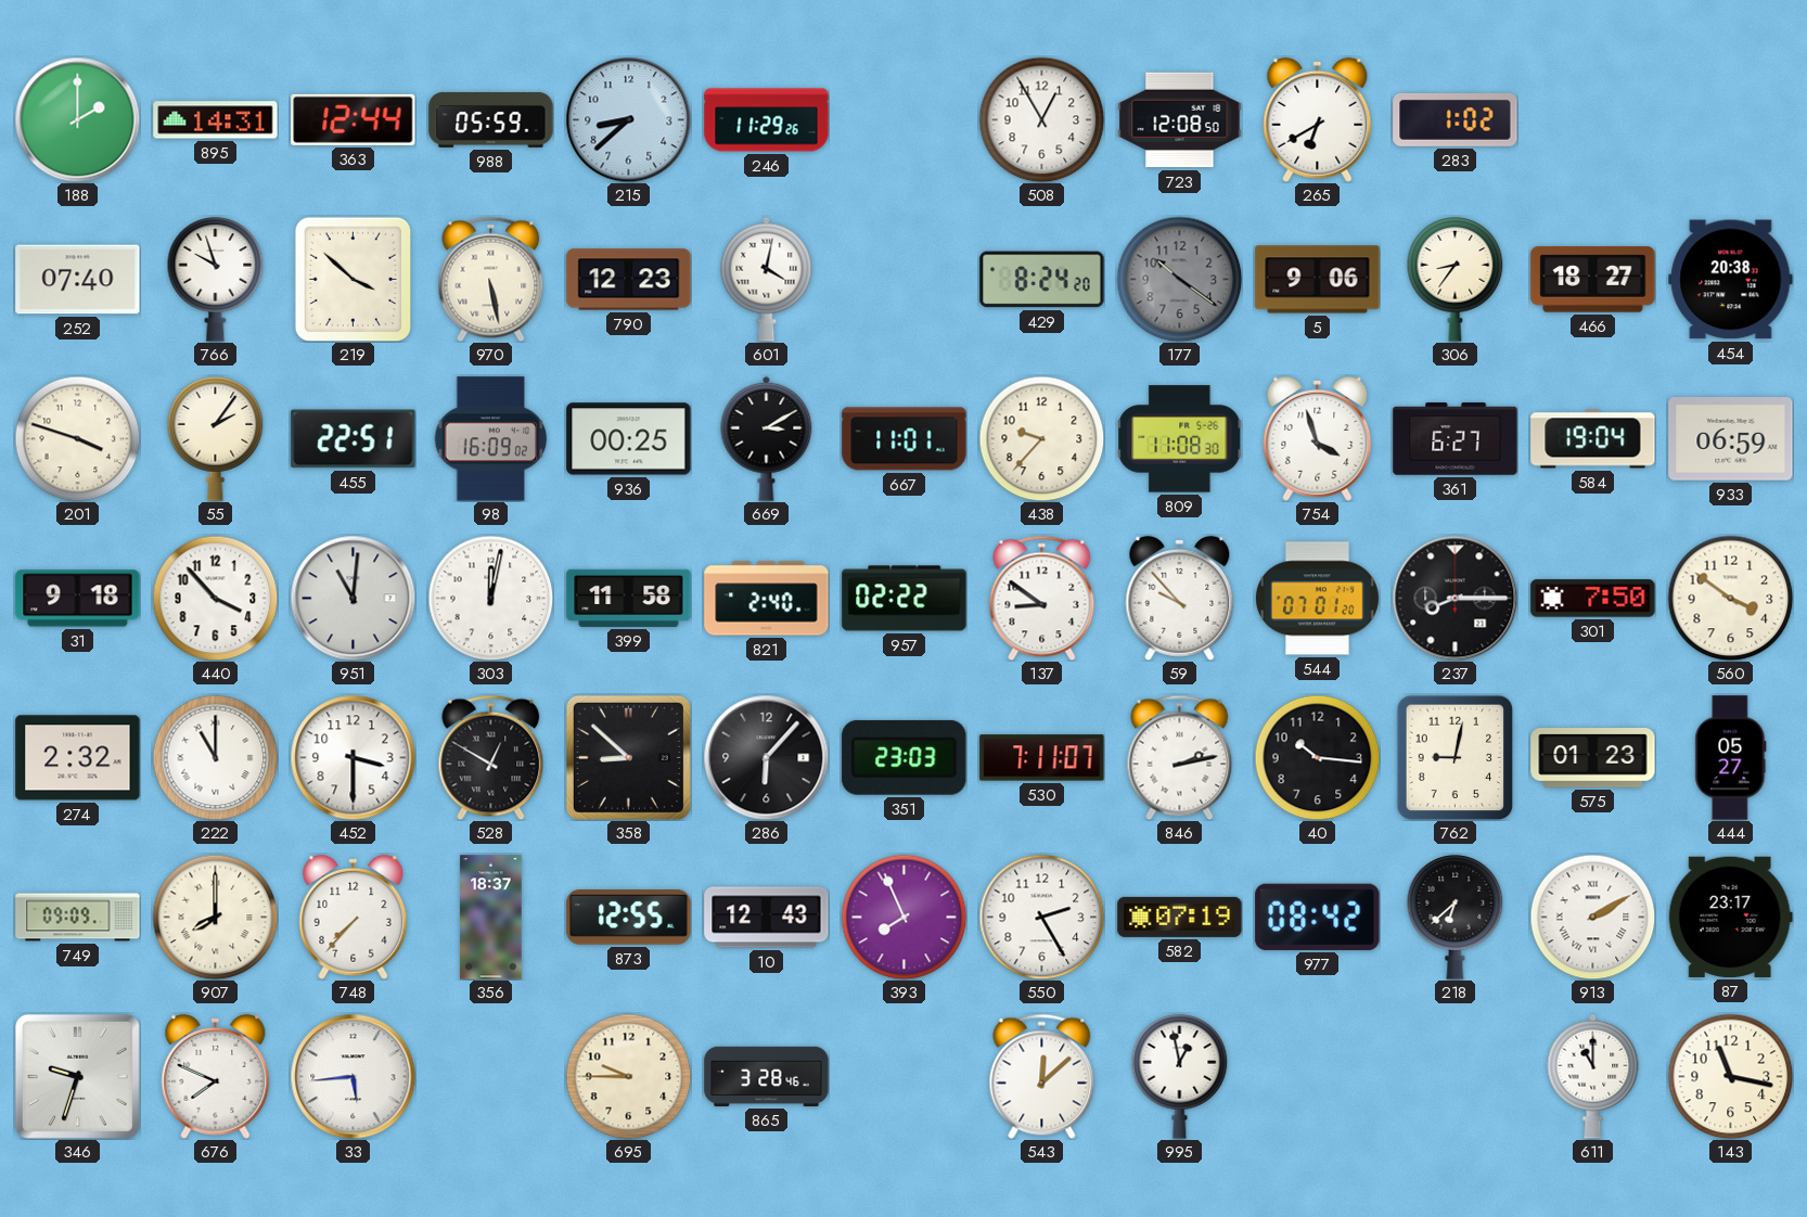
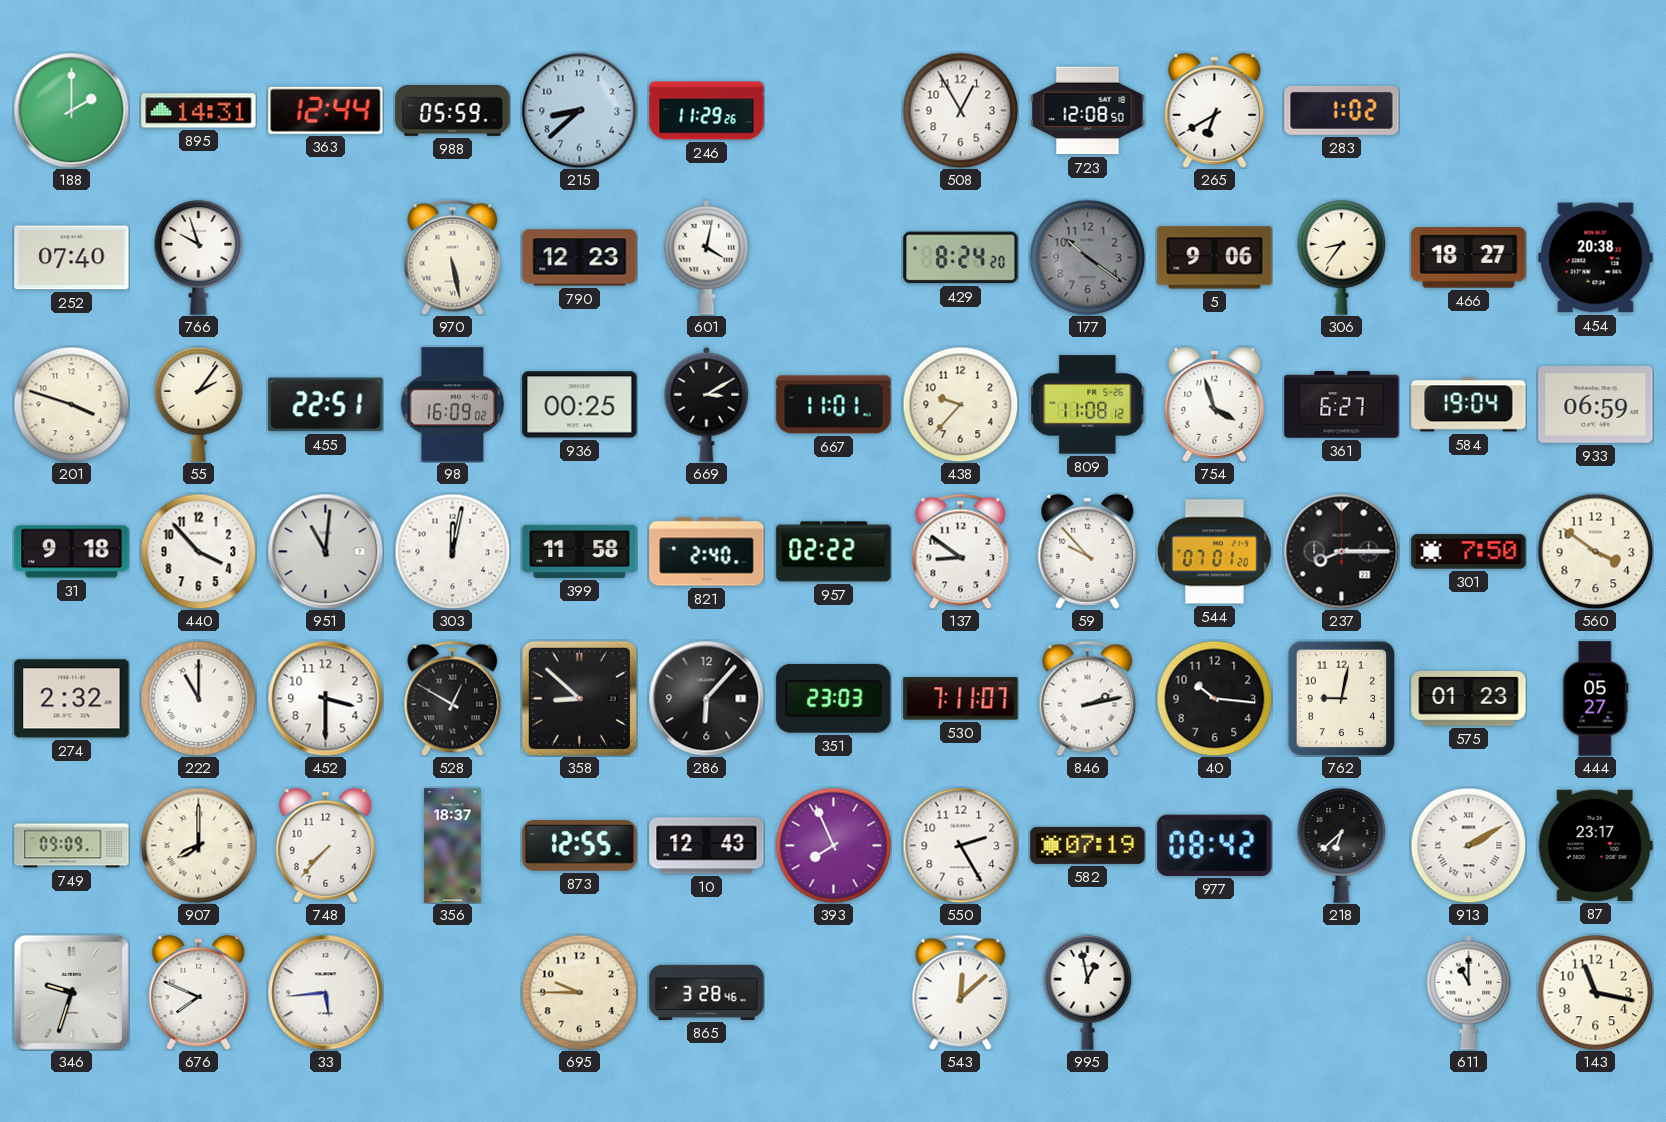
219: 3:52 -> none
809: 11:08:30 -> 11:08:12
